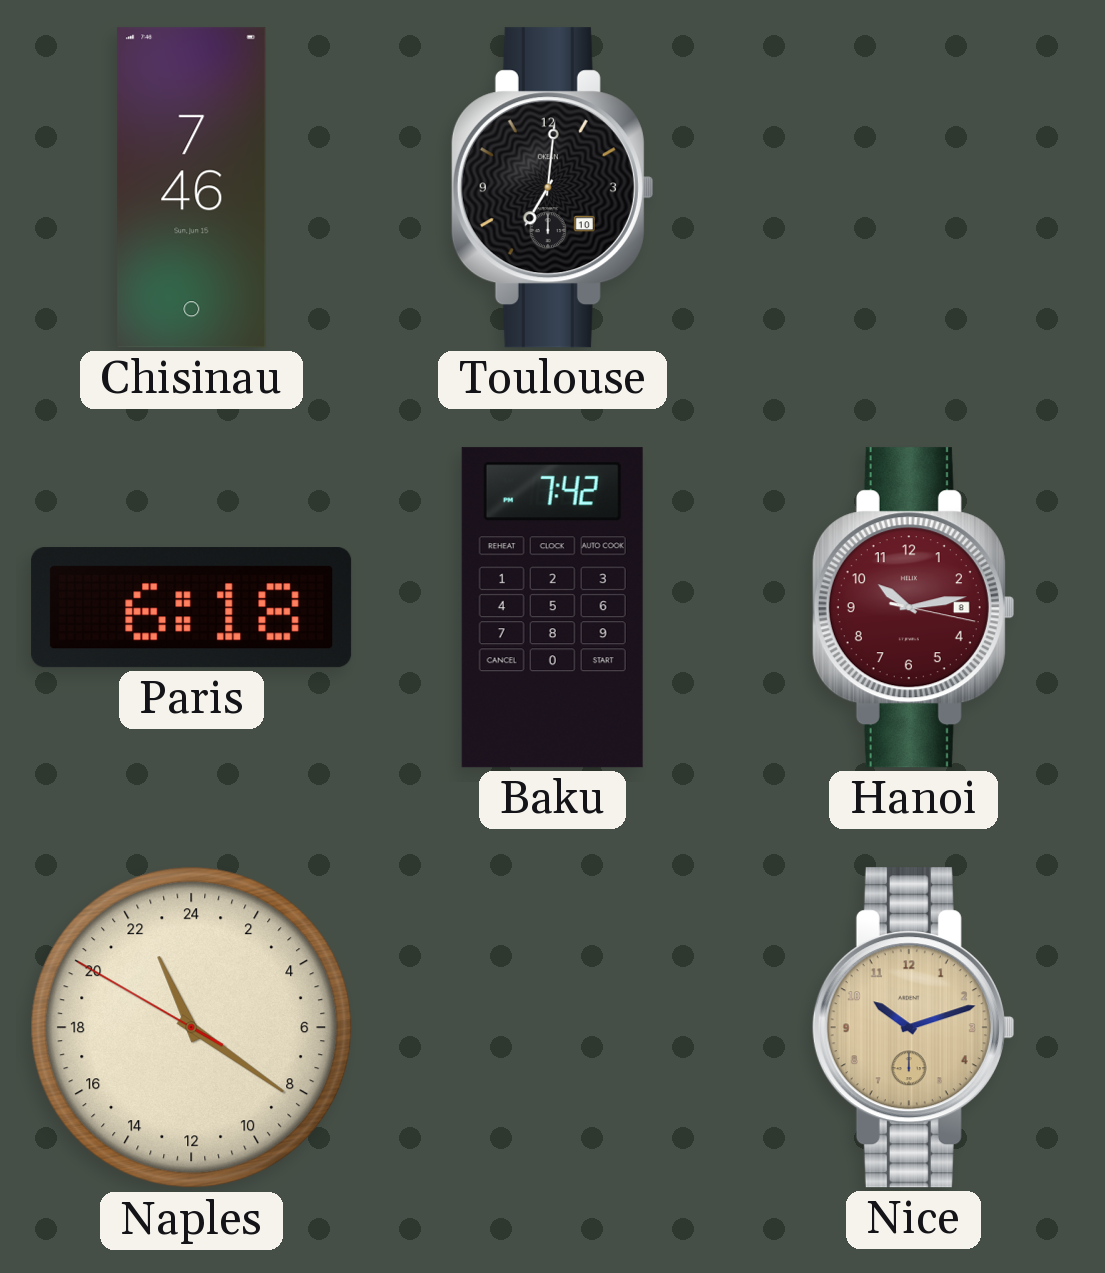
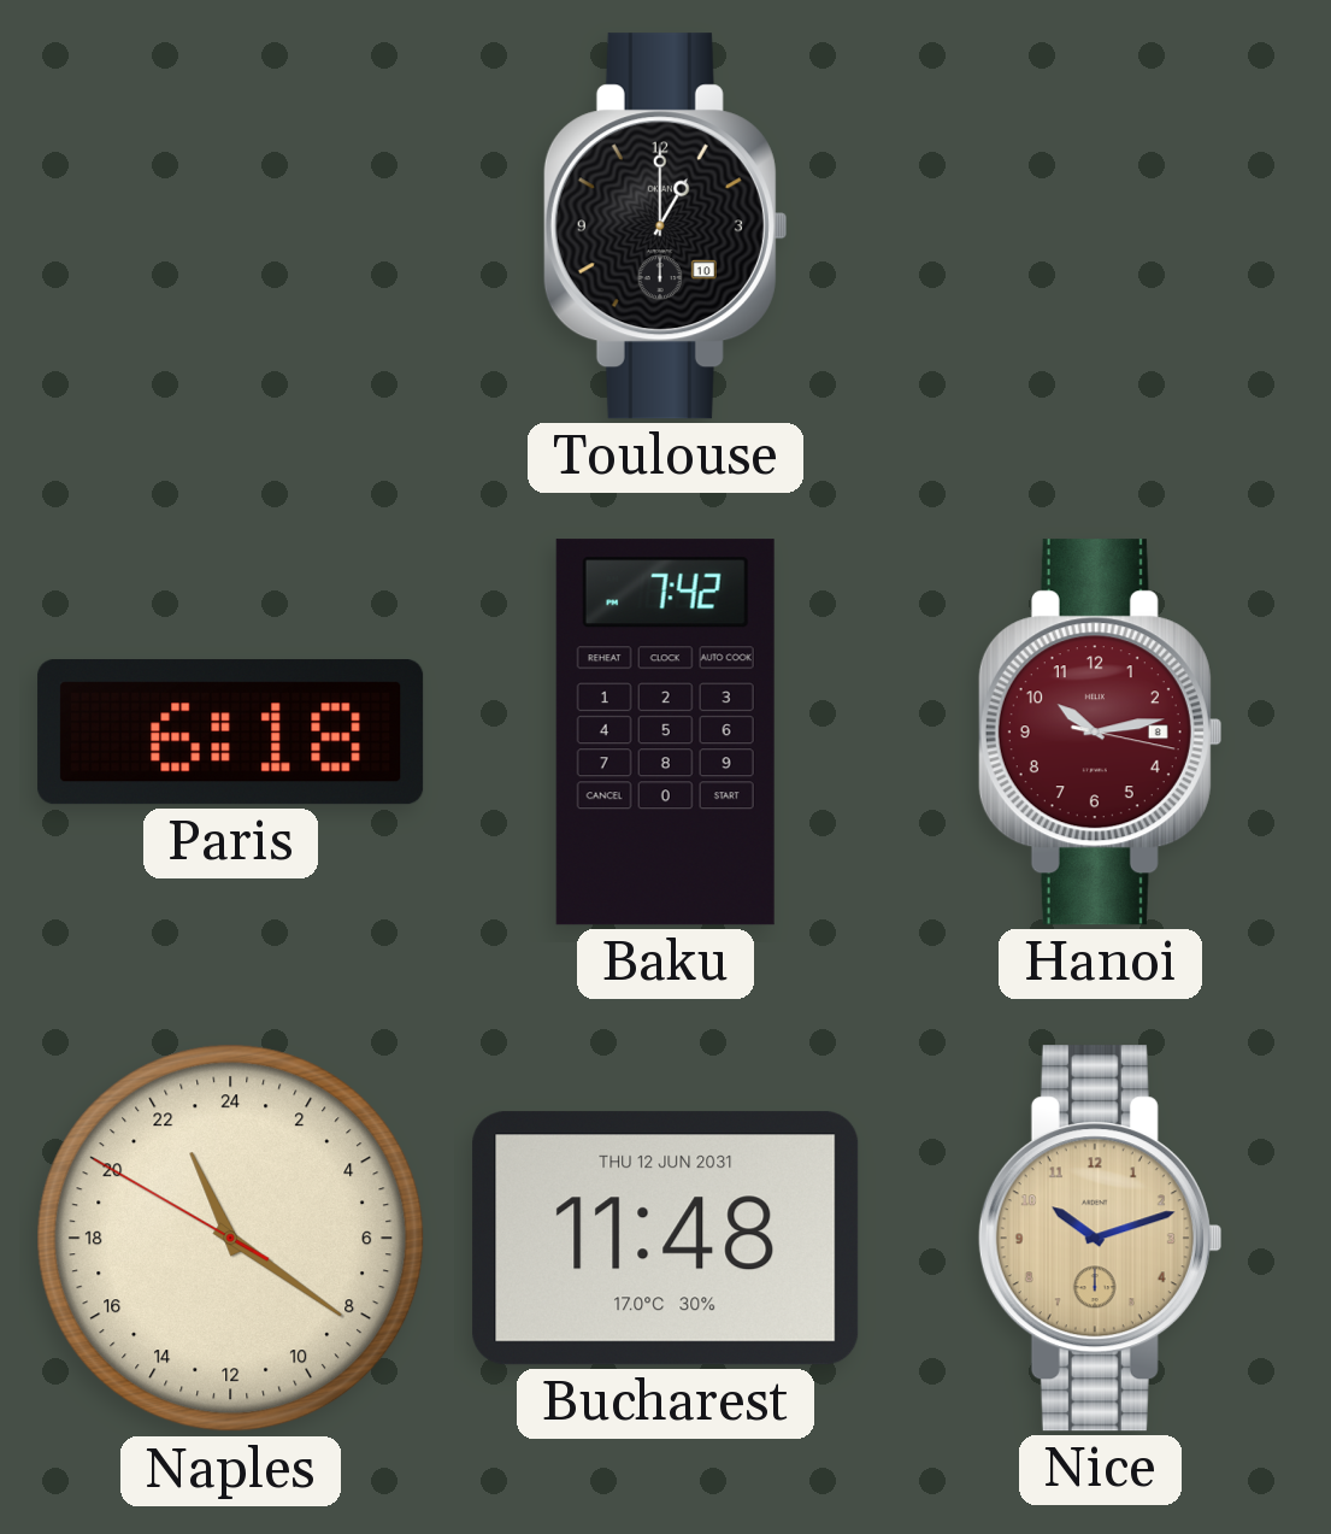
Chisinau: 7:46 -> none
Toulouse: 7:01 -> 1:00
Bucharest: none -> 11:48
